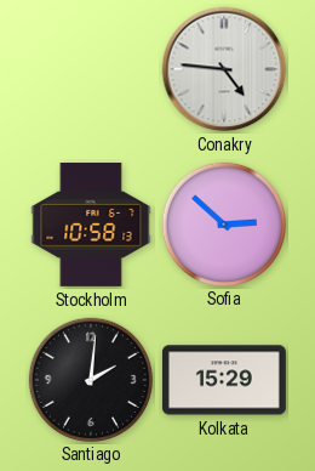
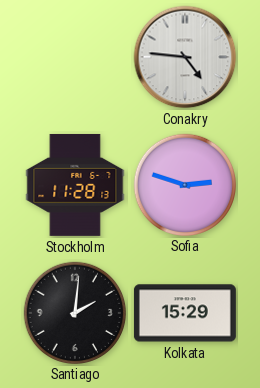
Stockholm: 10:58 -> 11:28
Sofia: 2:52 -> 2:48
